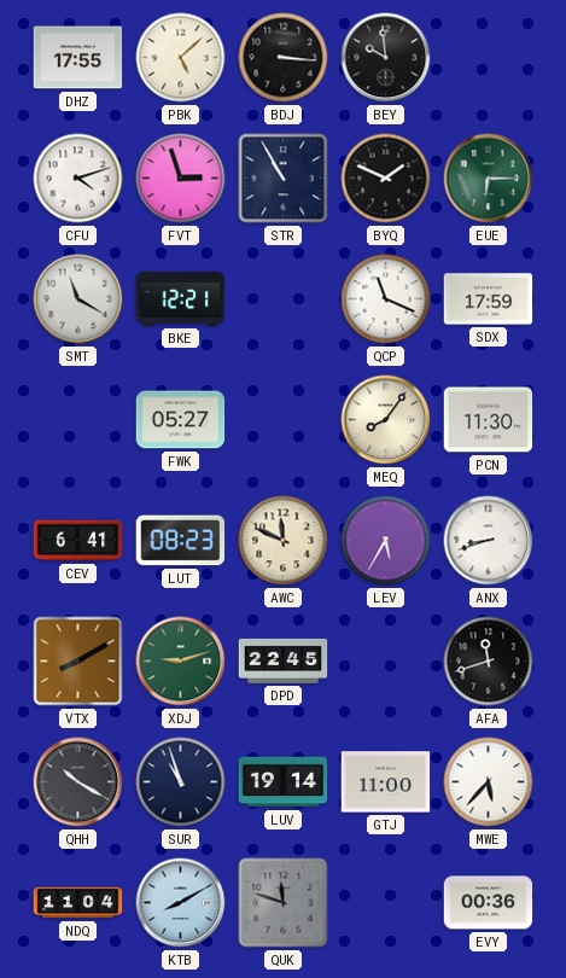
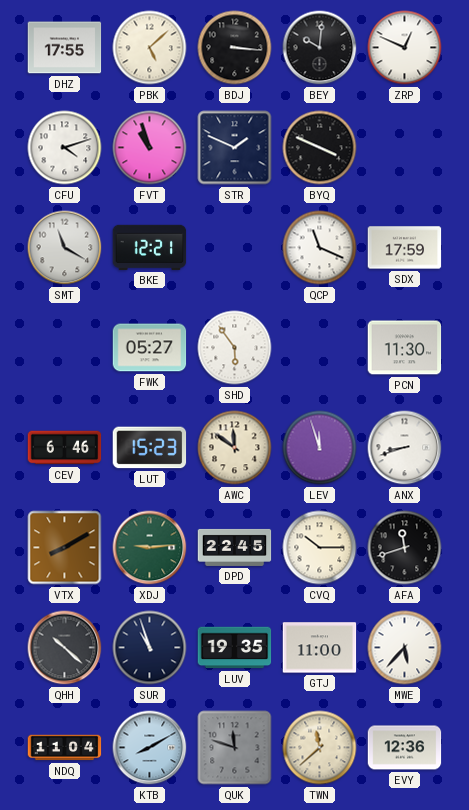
BEY: 9:59 -> 10:01
ZRP: none -> 12:49
FVT: 2:57 -> 10:57
STR: 10:55 -> 1:49
BYQ: 1:49 -> 3:49
EUE: 6:15 -> none
SHD: none -> 5:54
MEQ: 8:06 -> none
CEV: 6:41 -> 6:46
LUT: 08:23 -> 15:23
AWC: 11:49 -> 11:51
LEV: 5:35 -> 11:57
XDJ: 9:12 -> 9:14
CVQ: none -> 10:15
QHH: 10:20 -> 10:22
LUV: 19:14 -> 19:35
TWN: none -> 11:38
EVY: 00:36 -> 12:36
